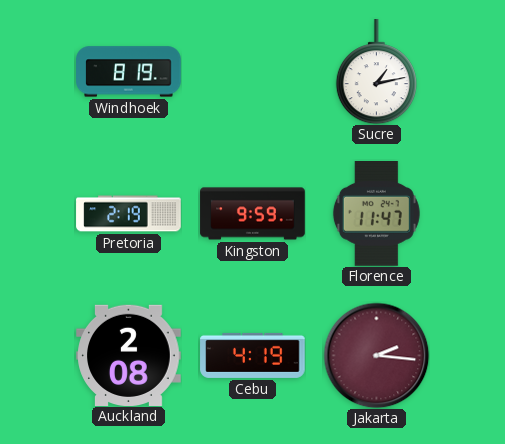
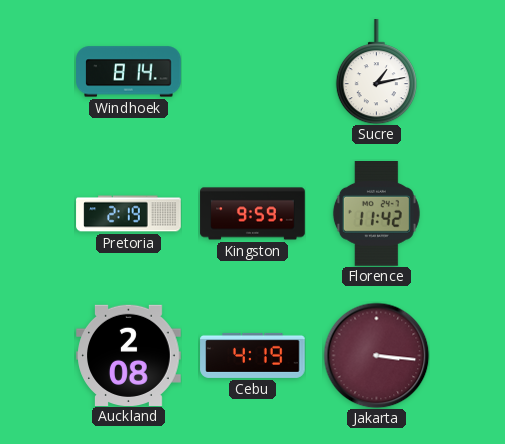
Windhoek: 8:19 -> 8:14
Florence: 11:47 -> 11:42
Jakarta: 2:16 -> 3:16
